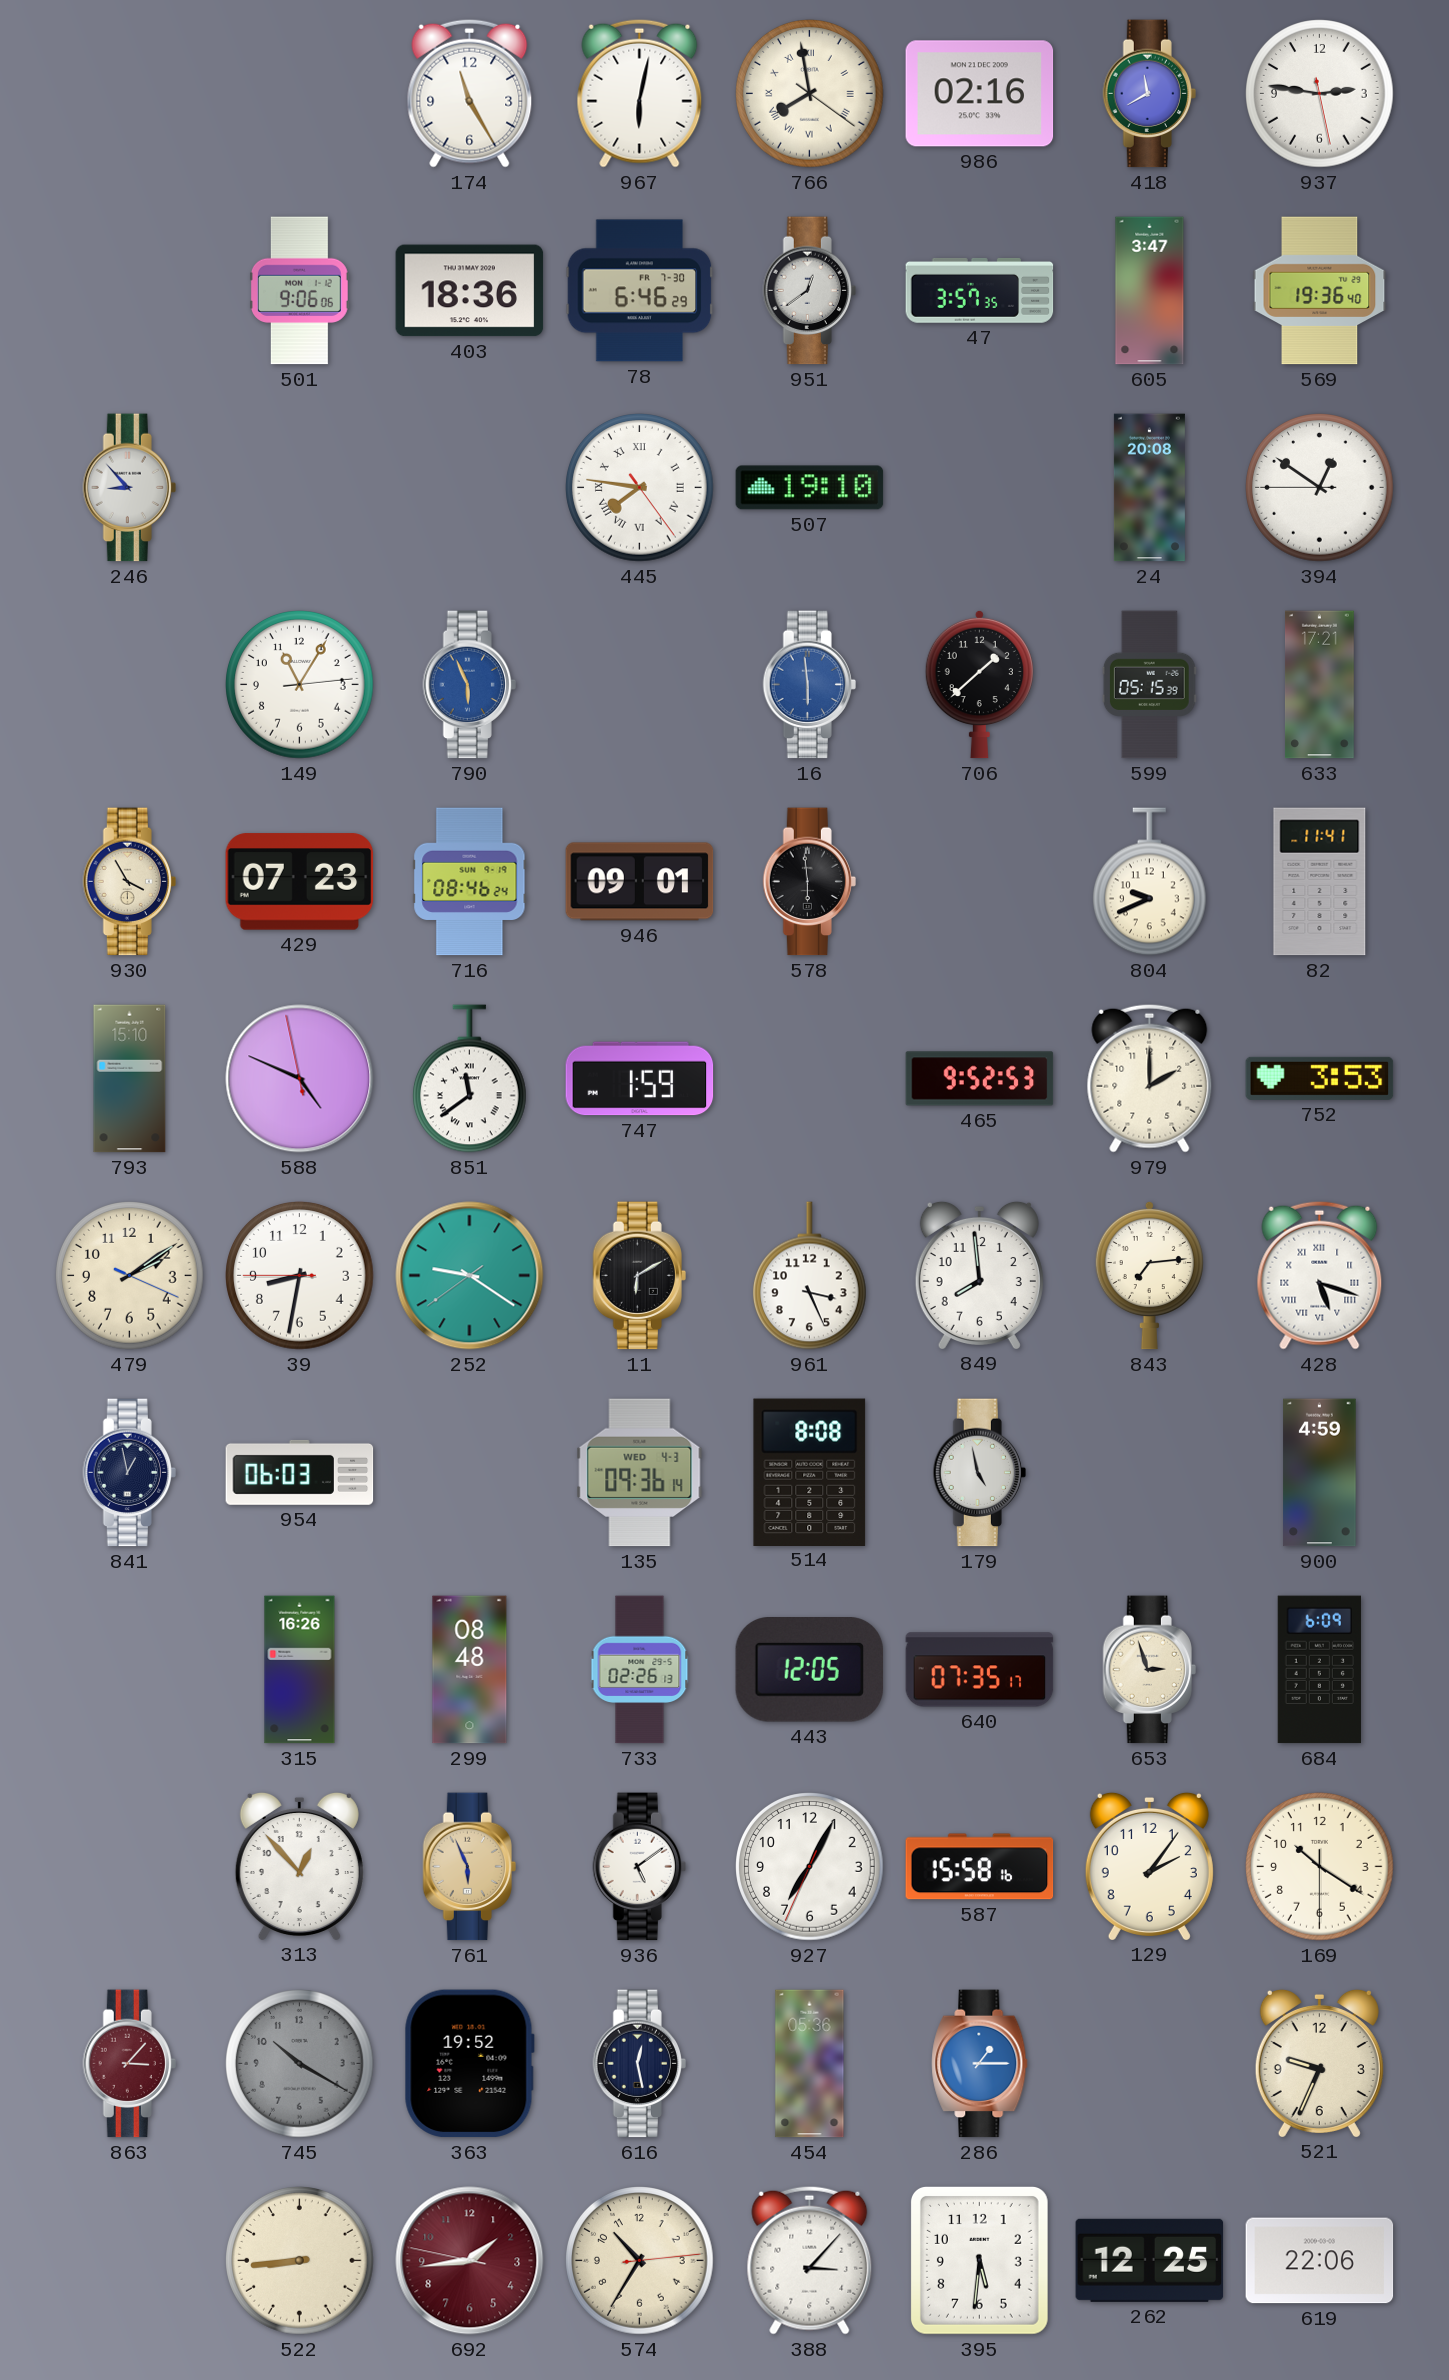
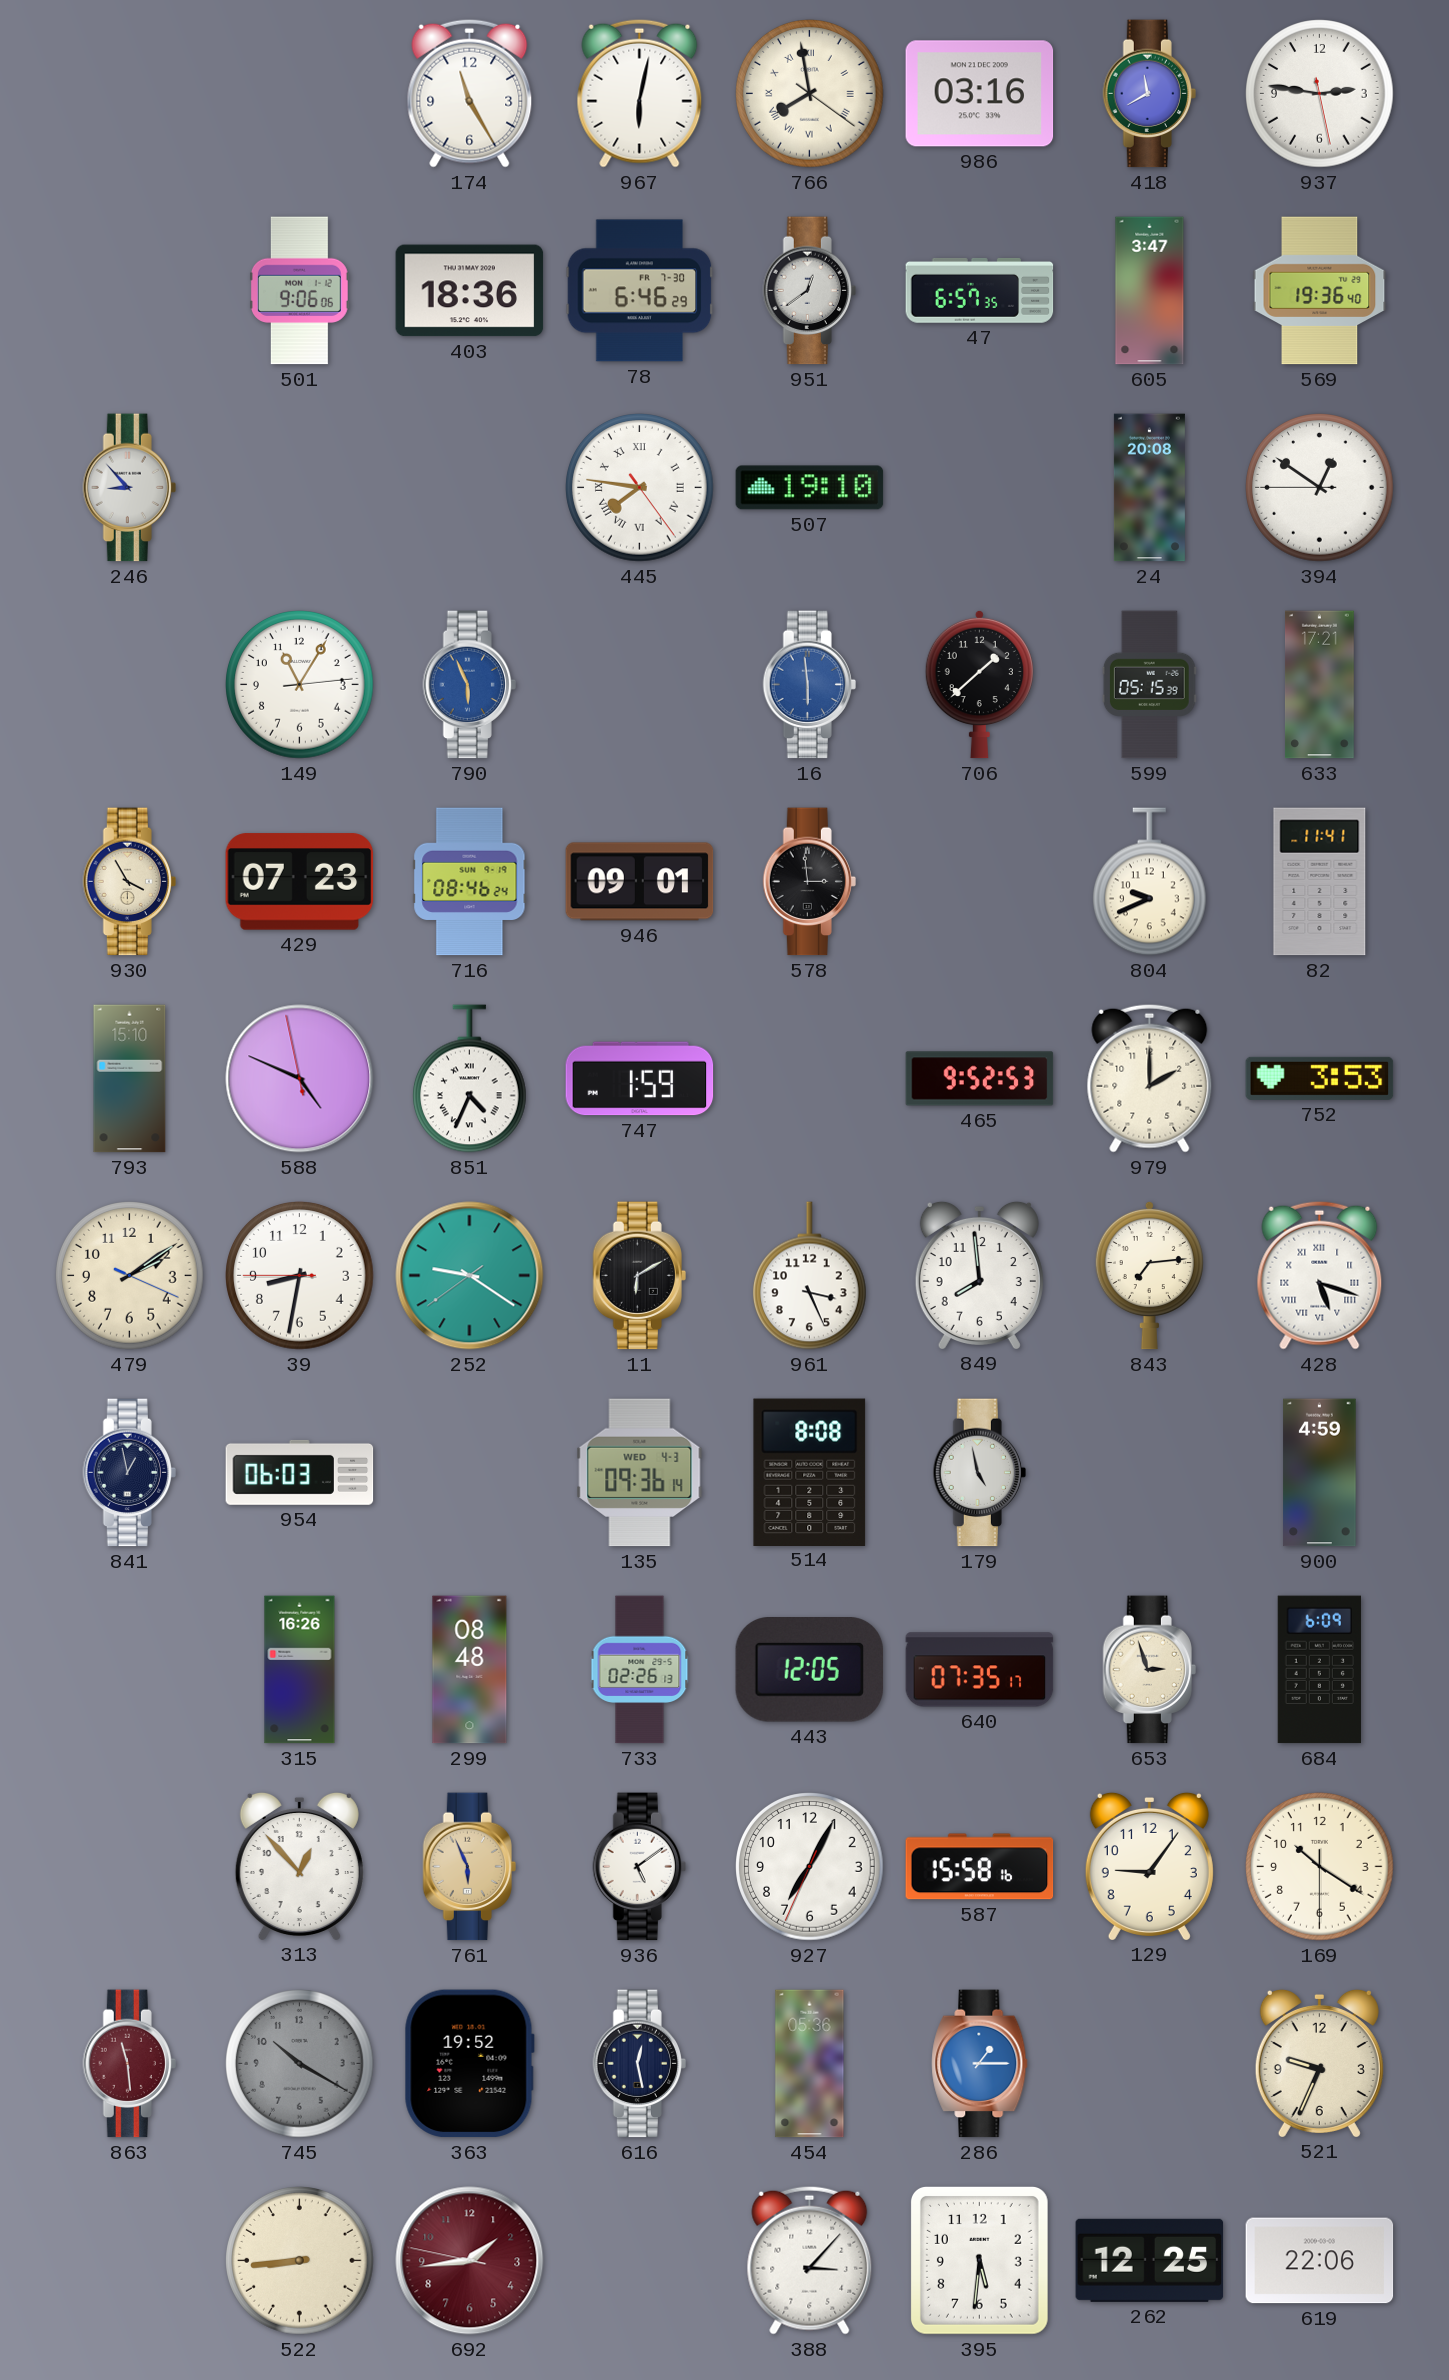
986: 02:16 -> 03:16
47: 3:57 -> 6:57
578: 5:59 -> 2:59
851: 11:39 -> 4:34
129: 2:06 -> 9:06
863: 3:07 -> 11:29
574: 10:35 -> none
